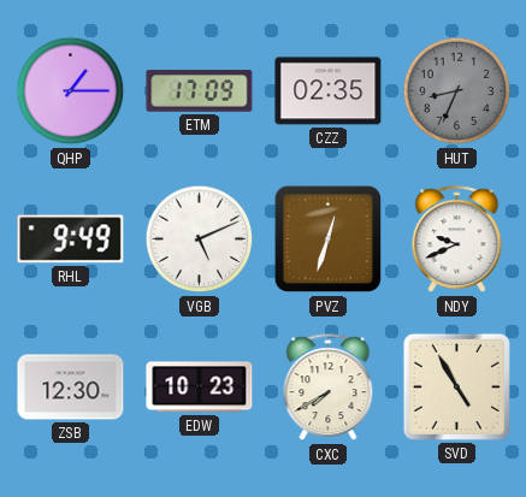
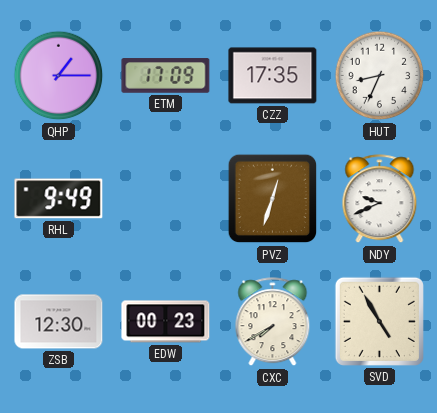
CZZ: 02:35 -> 17:35
HUT dial: grey -> white
VGB: 5:11 -> none
EDW: 10:23 -> 00:23
